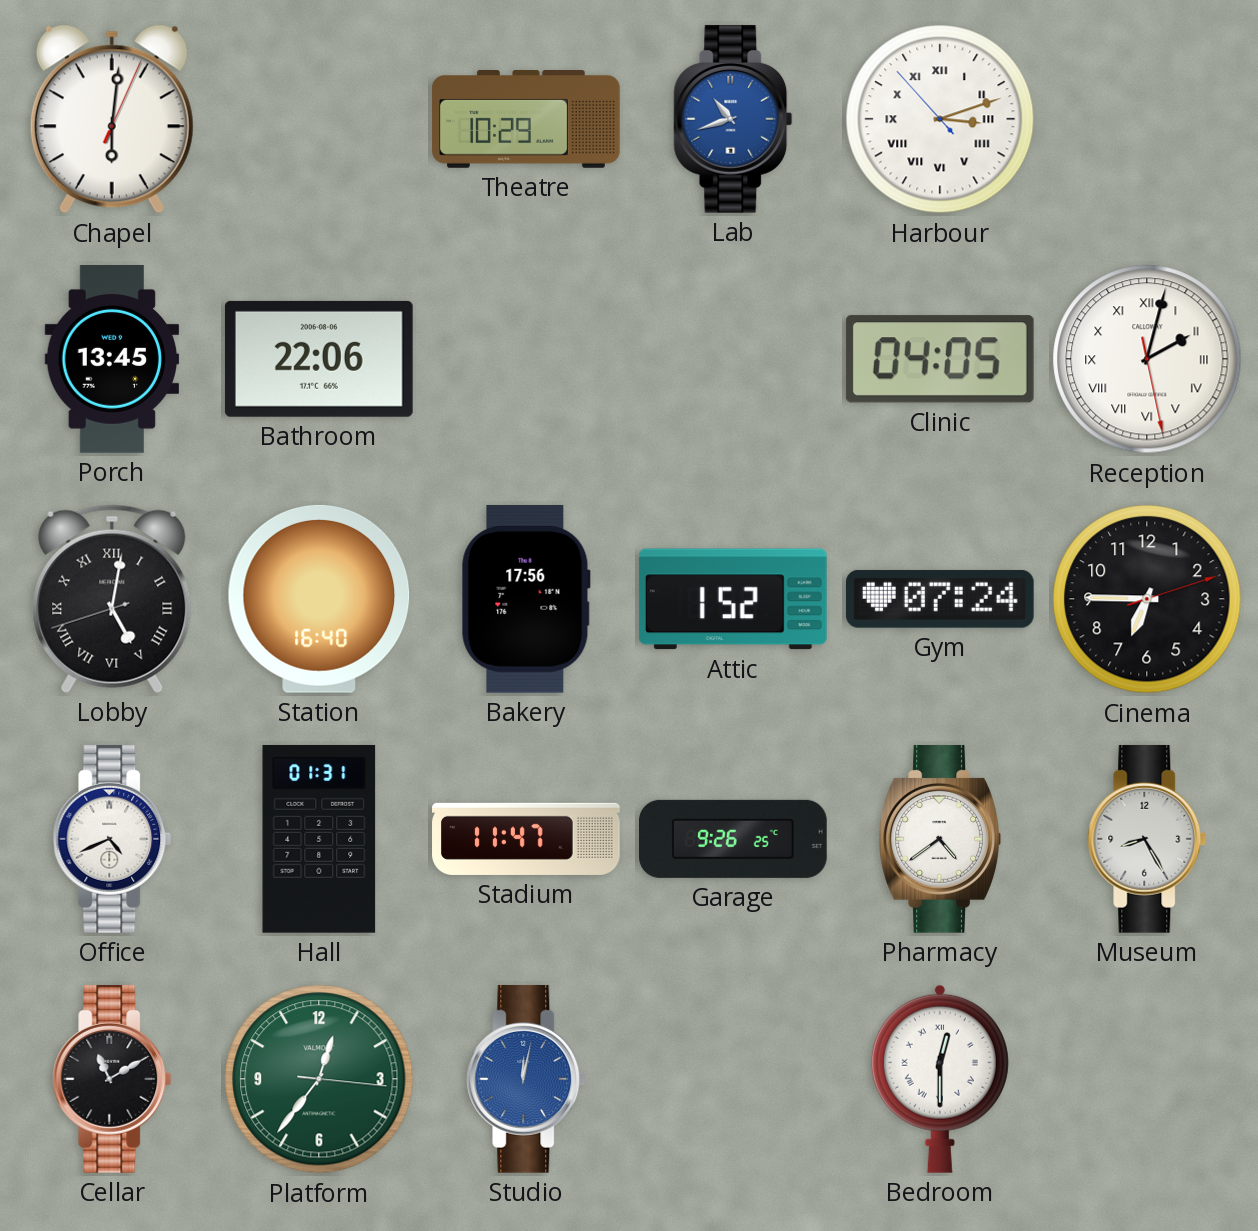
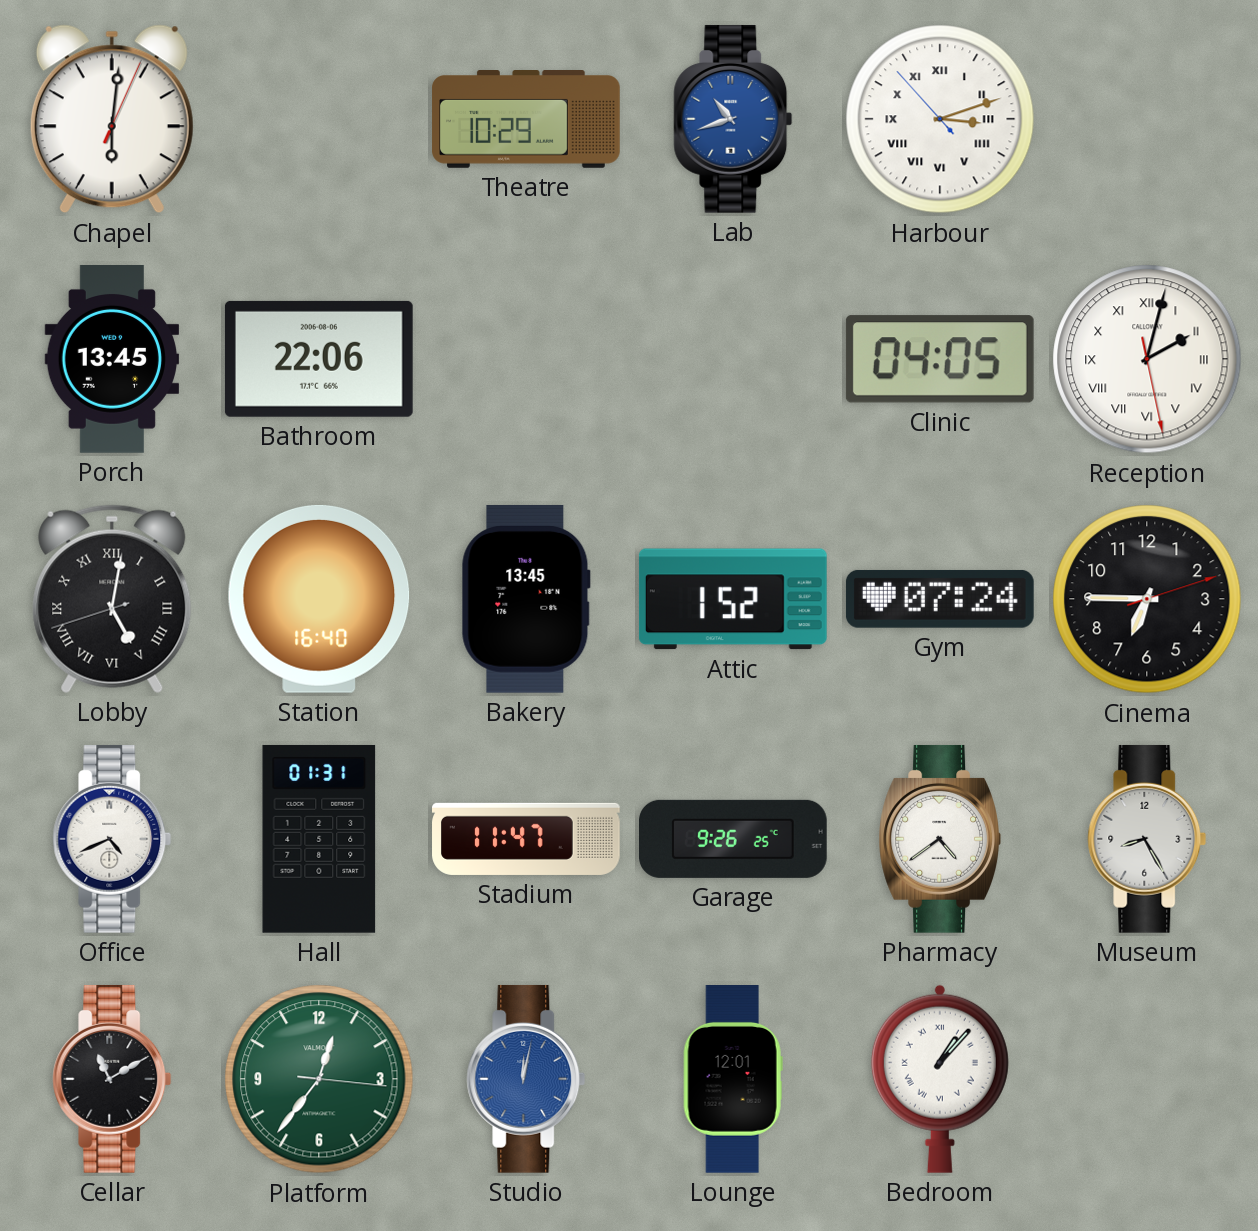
Bakery: 17:56 -> 13:45
Lounge: none -> 12:01
Bedroom: 12:30 -> 1:07
